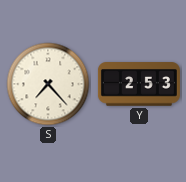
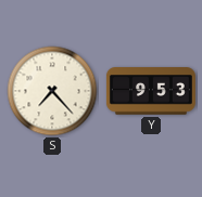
Y: 2:53 -> 9:53
